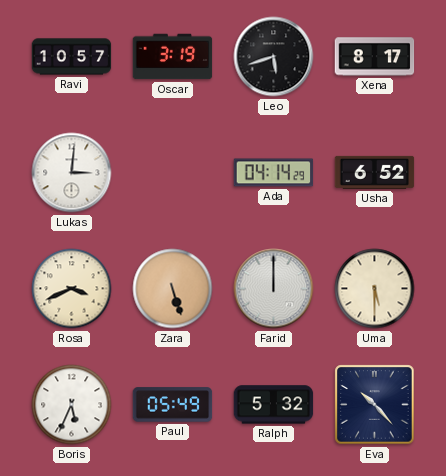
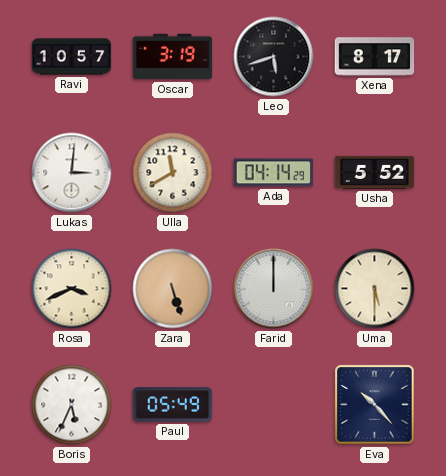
Ulla: none -> 11:40
Usha: 6:52 -> 5:52
Ralph: 5:32 -> none
